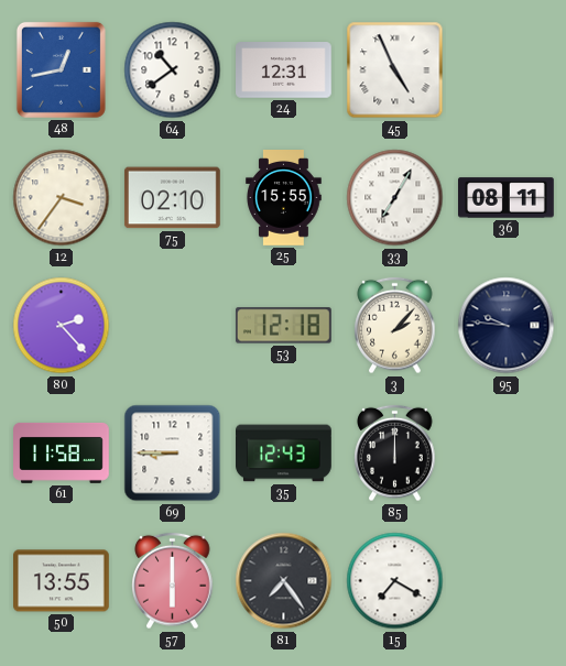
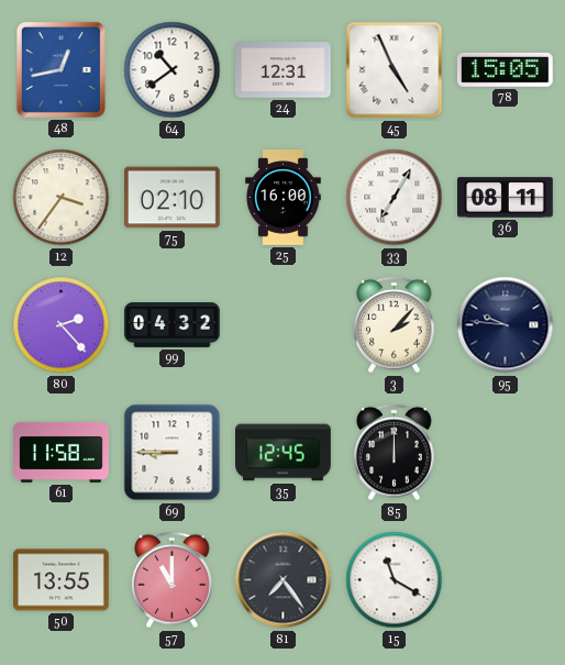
78: none -> 15:05
25: 15:55 -> 16:00
99: none -> 04:32
53: 12:18 -> none
35: 12:43 -> 12:45
57: 6:00 -> 11:00
15: 7:20 -> 11:20
